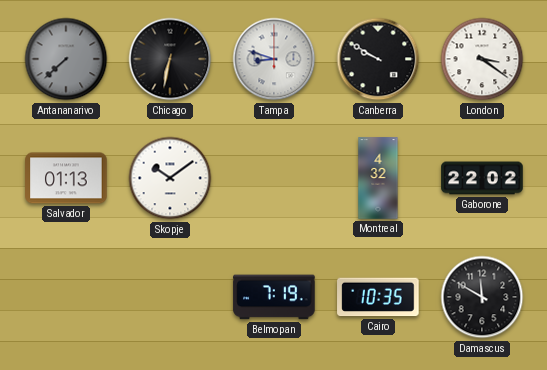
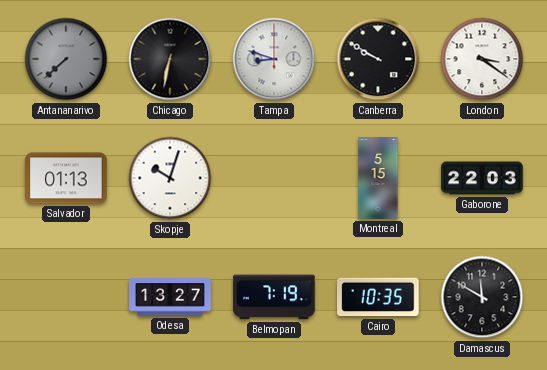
Skopje: 10:09 -> 10:03
Montreal: 4:32 -> 5:15
Gaborone: 22:02 -> 22:03
Odesa: none -> 13:27
